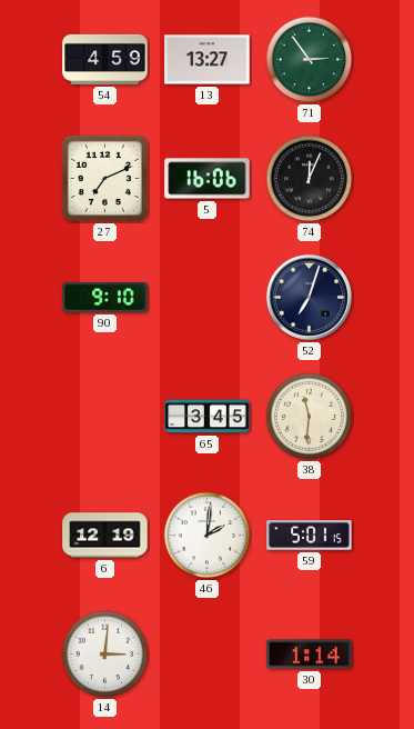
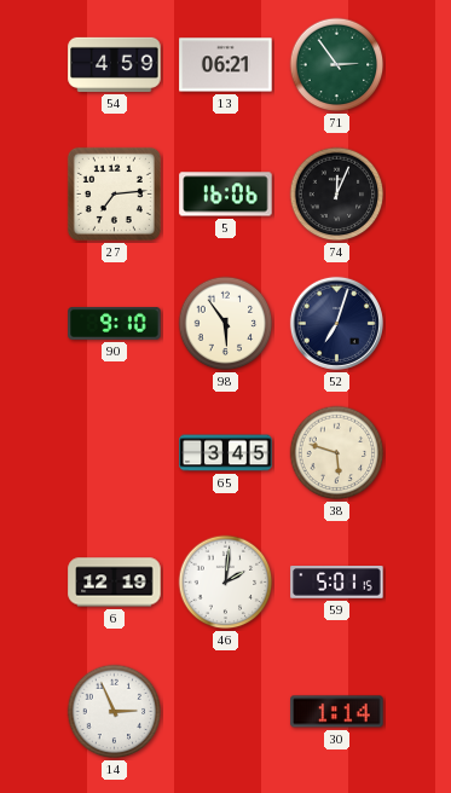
13: 13:27 -> 06:21
27: 7:11 -> 7:14
98: none -> 5:54
38: 11:31 -> 5:48
14: 3:01 -> 2:56
